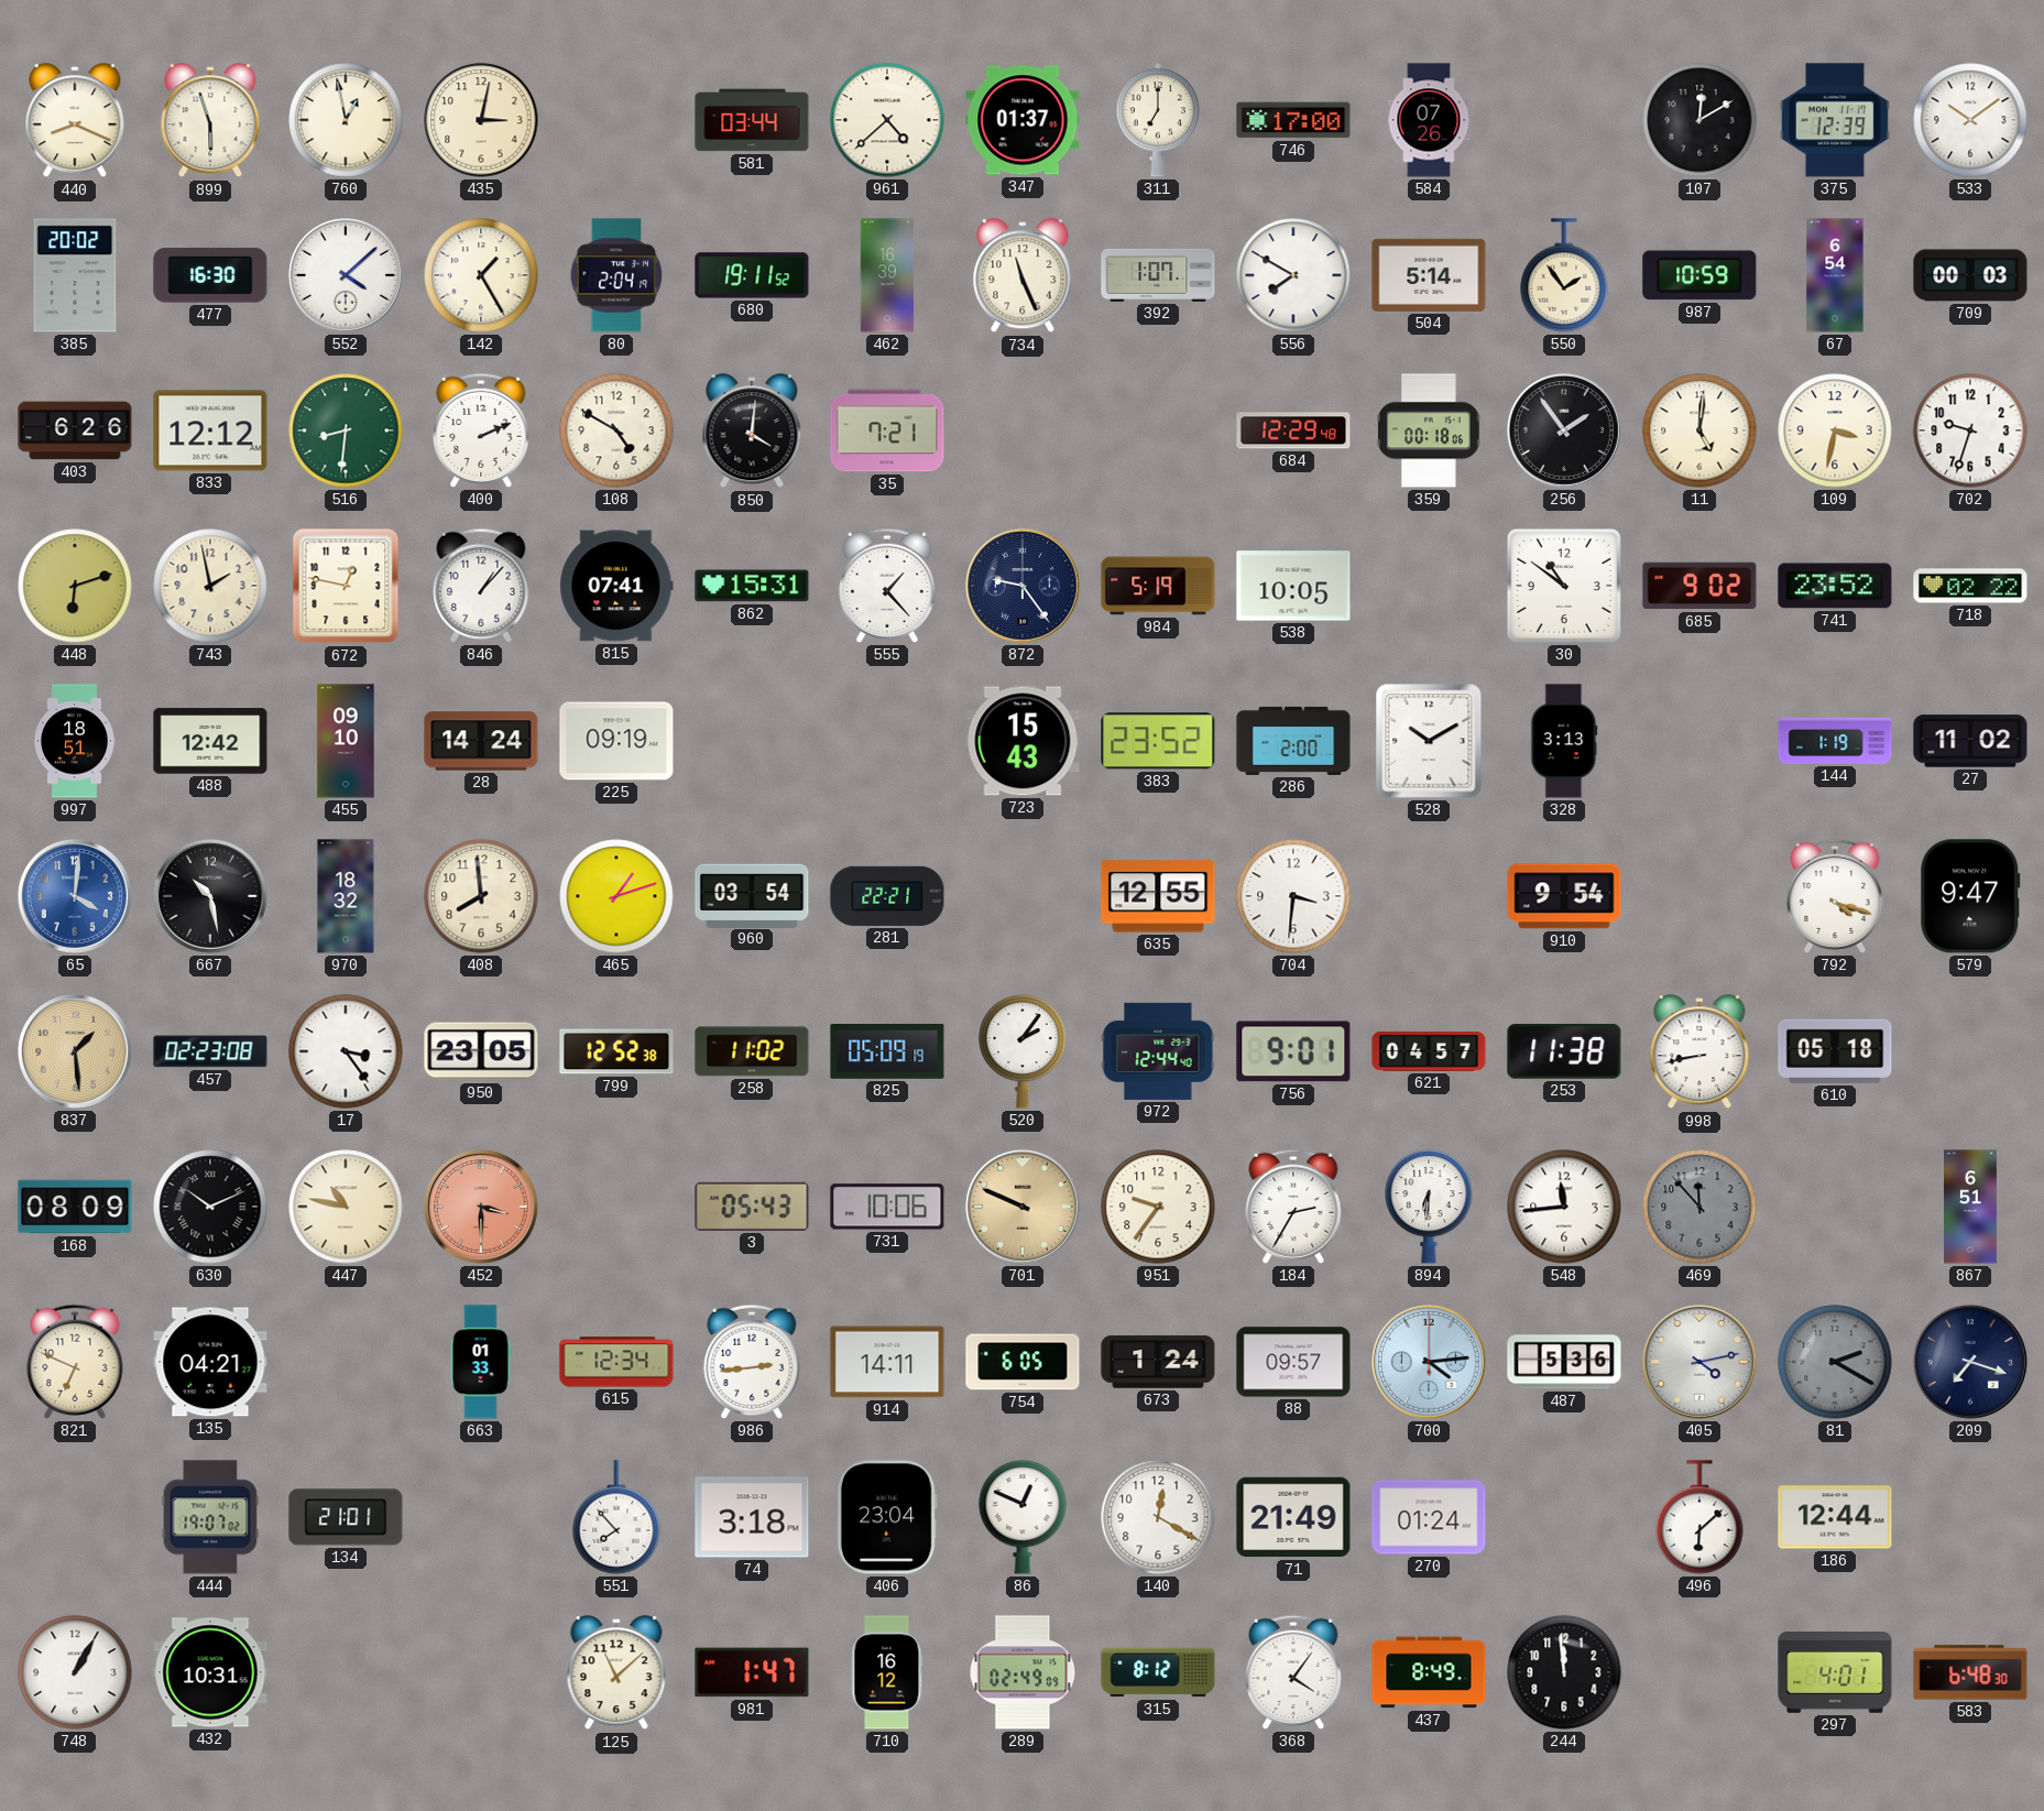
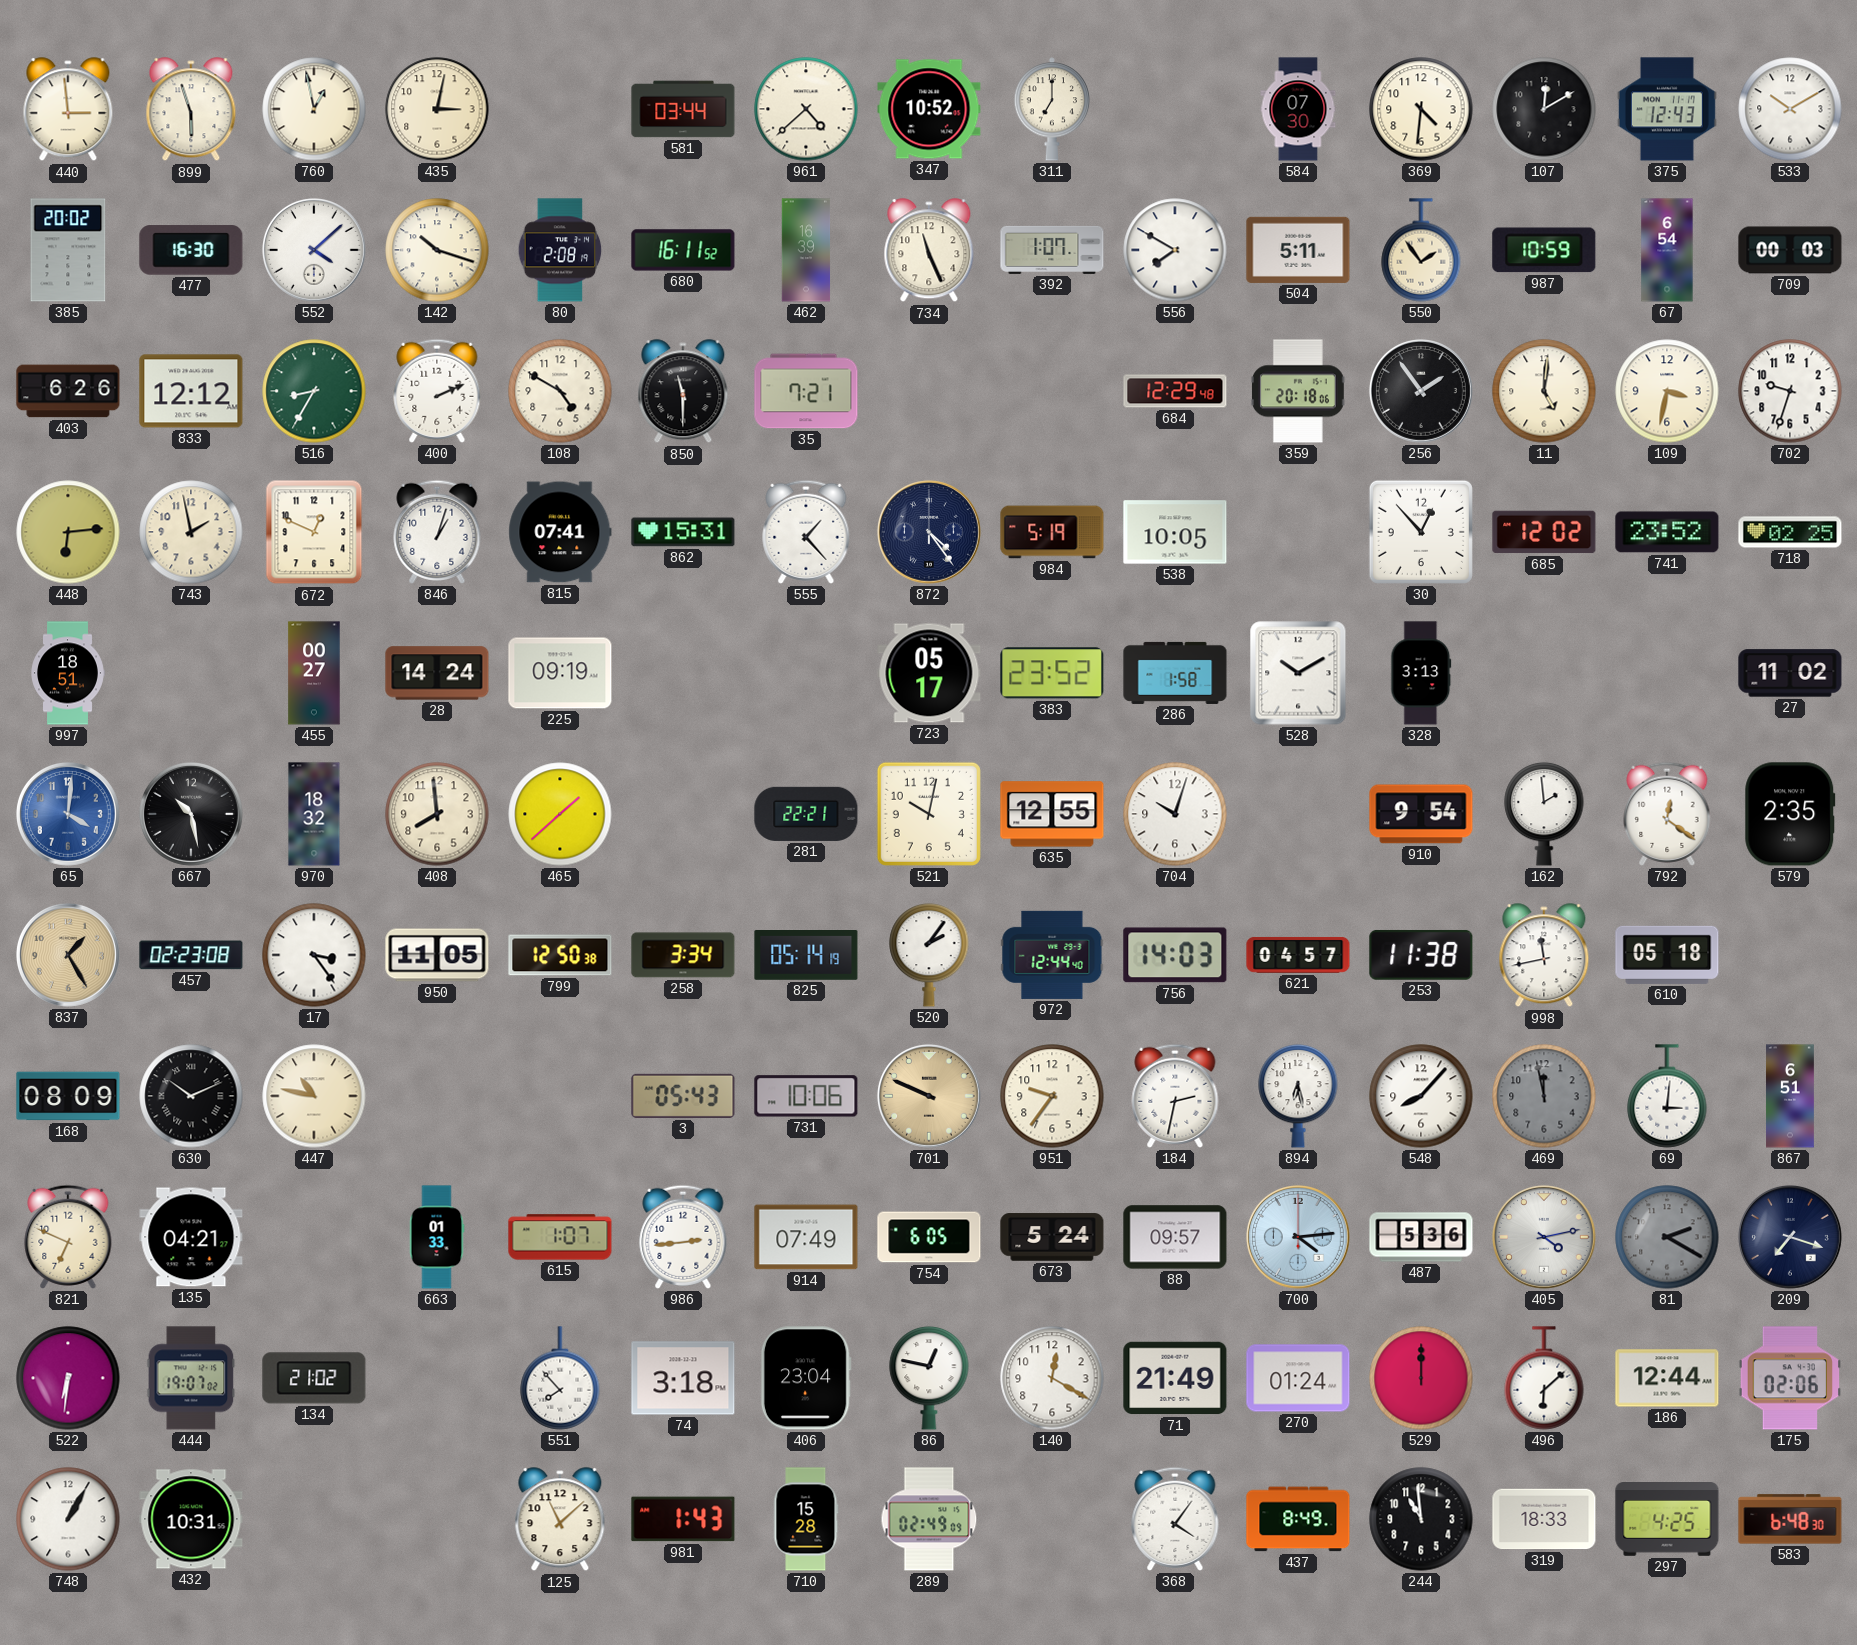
440: 8:19 -> 2:59
347: 01:37 -> 10:52
746: 17:00 -> none
584: 07:26 -> 07:30
369: none -> 4:31
375: 12:39 -> 12:43
533: 10:09 -> 10:10
142: 1:25 -> 10:18
80: 2:04 -> 2:08
680: 19:11 -> 16:11
504: 5:14 -> 5:11
516: 8:31 -> 8:35
850: 4:01 -> 11:30
359: 00:18 -> 20:18
448: 6:12 -> 6:14
672: 12:47 -> 12:49
846: 1:07 -> 1:03
872: 9:24 -> 4:24
30: 10:51 -> 12:53
685: 9:02 -> 12:02
718: 02:22 -> 02:25
488: 12:42 -> none
455: 09:10 -> 00:27
723: 15:43 -> 05:17
286: 2:00 -> 1:58
144: 1:19 -> none
465: 1:12 -> 1:38
960: 03:54 -> none
521: none -> 10:02
704: 3:31 -> 10:03
162: none -> 1:59
792: 4:18 -> 12:21
579: 9:47 -> 2:35
837: 1:29 -> 1:25
950: 23:05 -> 11:05
799: 12:52 -> 12:50
258: 11:02 -> 3:34
825: 05:09 -> 05:14
756: 9:01 -> 14:03
998: 8:43 -> 11:43
452: 3:30 -> none
184: 2:35 -> 2:32
894: 6:31 -> 6:28
548: 11:44 -> 8:07
469: 11:53 -> 11:58
69: none -> 3:01
615: 12:34 -> 1:07
914: 14:11 -> 07:49
673: 1:24 -> 5:24
522: none -> 6:31
134: 21:01 -> 21:02
86: 12:49 -> 12:47
529: none -> 12:00
175: none -> 02:06
981: 1:47 -> 1:43
710: 16:12 -> 15:28
315: 8:12 -> none
244: 11:59 -> 10:59
319: none -> 18:33
297: 4:01 -> 4:25
